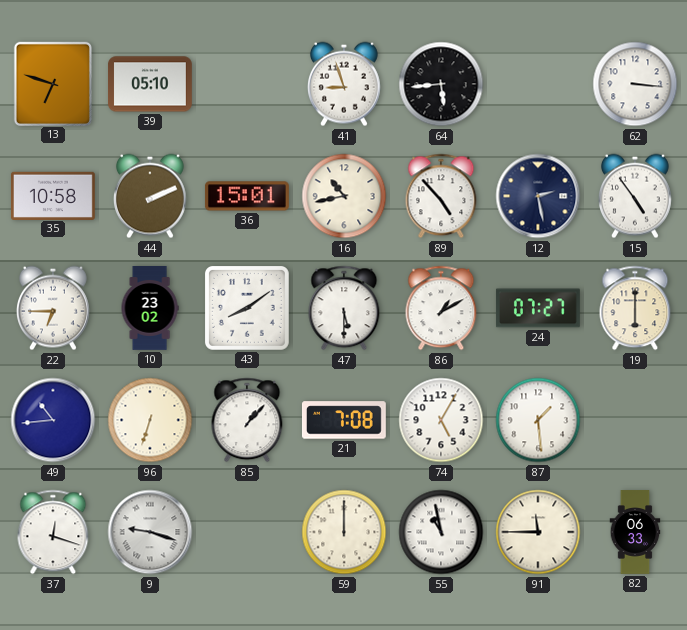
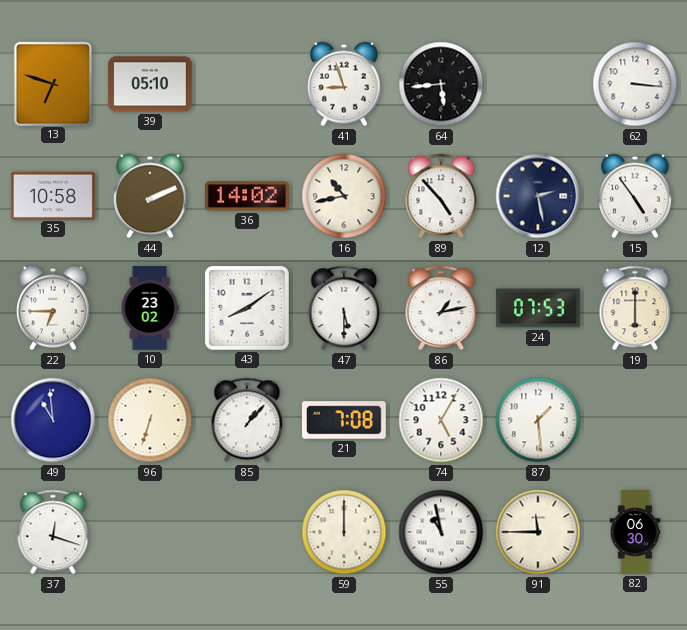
36: 15:01 -> 14:02
86: 1:10 -> 1:13
24: 07:27 -> 07:53
49: 10:44 -> 10:59
9: 9:18 -> none
82: 06:33 -> 06:30
